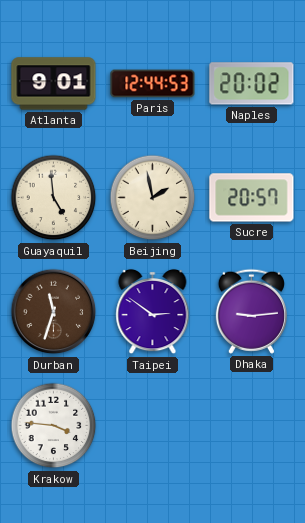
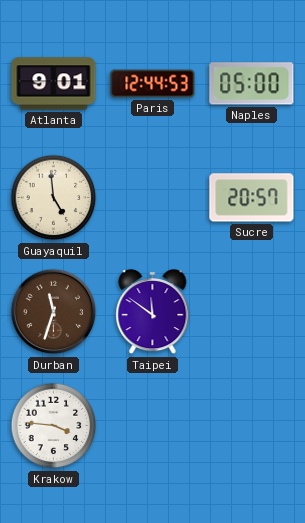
Naples: 20:02 -> 05:00
Beijing: 1:58 -> none
Taipei: 2:51 -> 11:51
Dhaka: 9:14 -> none
